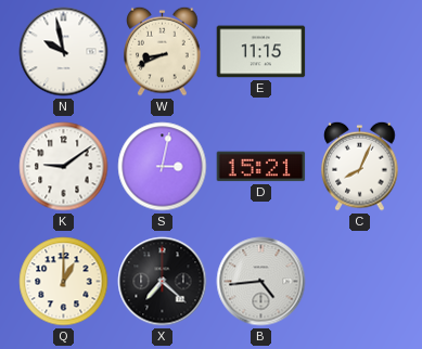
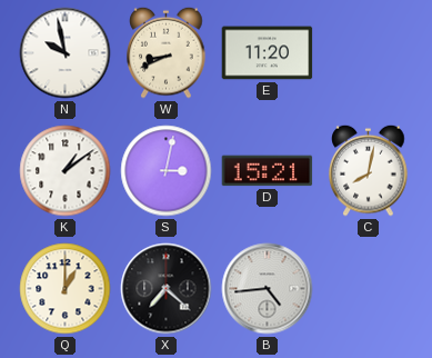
E: 11:15 -> 11:20
K: 9:09 -> 1:09
C: 8:04 -> 8:02
